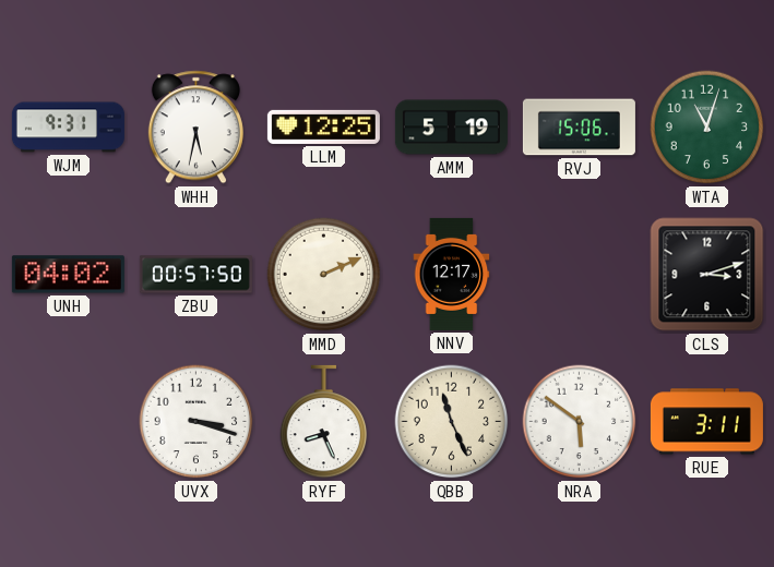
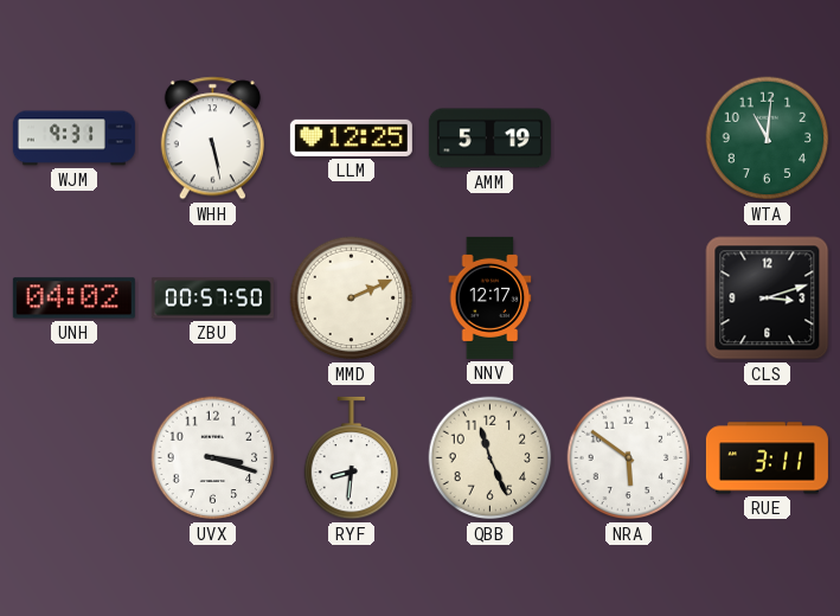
WHH: 5:32 -> 5:28
RVJ: 15:06 -> none
WTA: 11:03 -> 11:01
RYF: 8:26 -> 8:31
